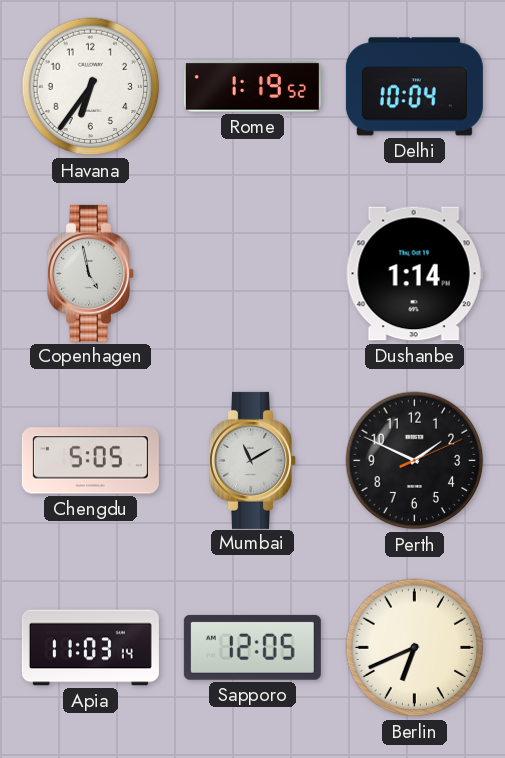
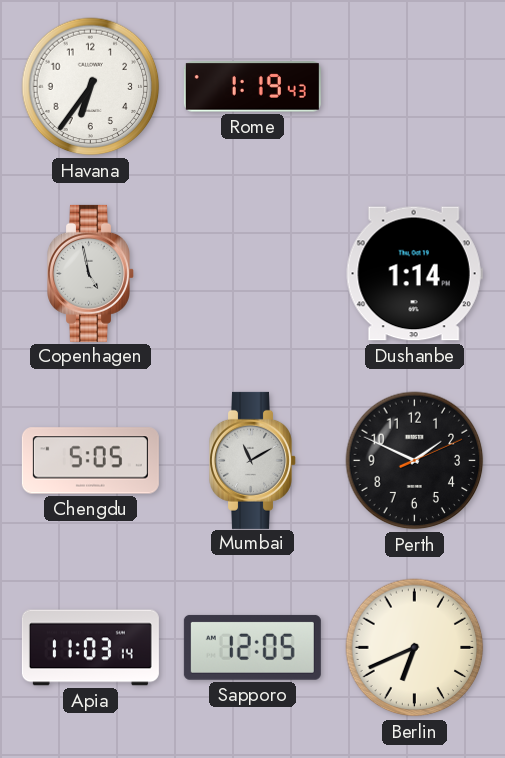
Rome: 1:19:52 -> 1:19:43
Delhi: 10:04 -> none
